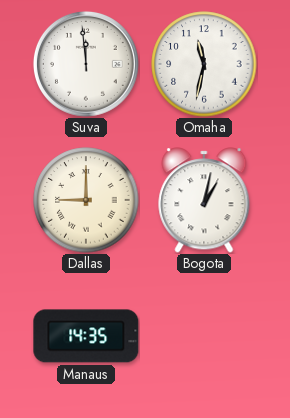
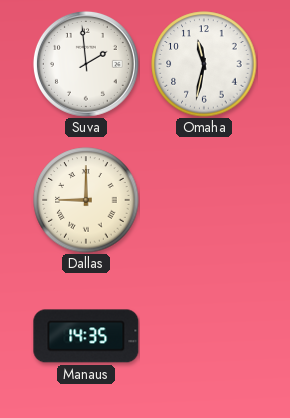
Suva: 11:59 -> 1:59
Bogota: 1:02 -> none
